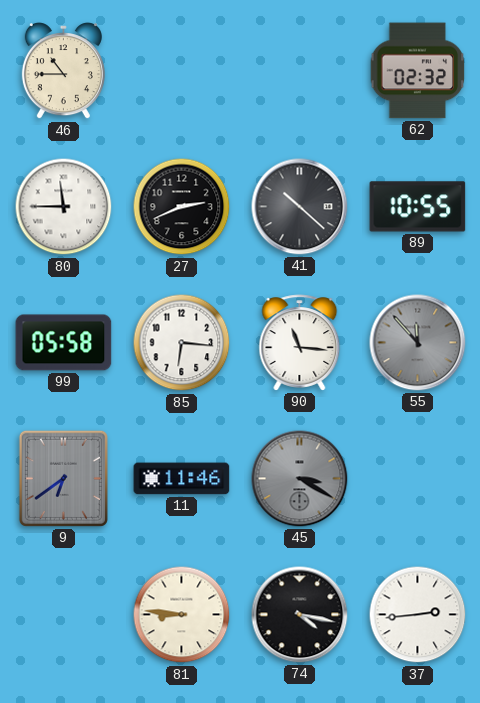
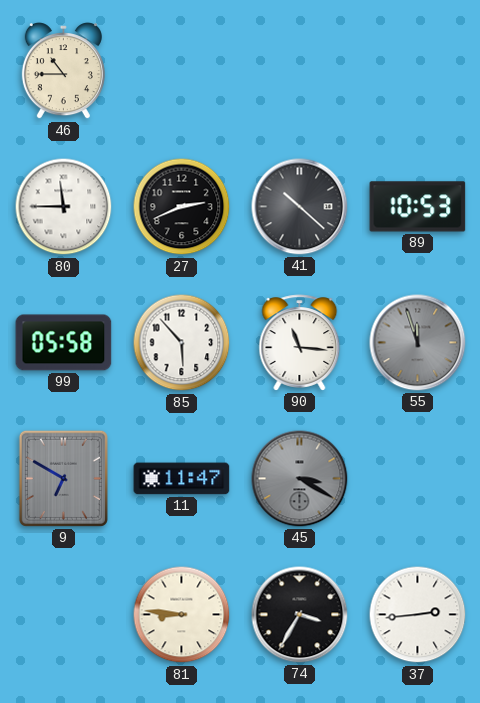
62: 02:32 -> none
89: 10:55 -> 10:53
85: 6:16 -> 5:53
55: 11:53 -> 11:57
9: 6:39 -> 6:50
11: 11:46 -> 11:47
74: 4:17 -> 3:35
